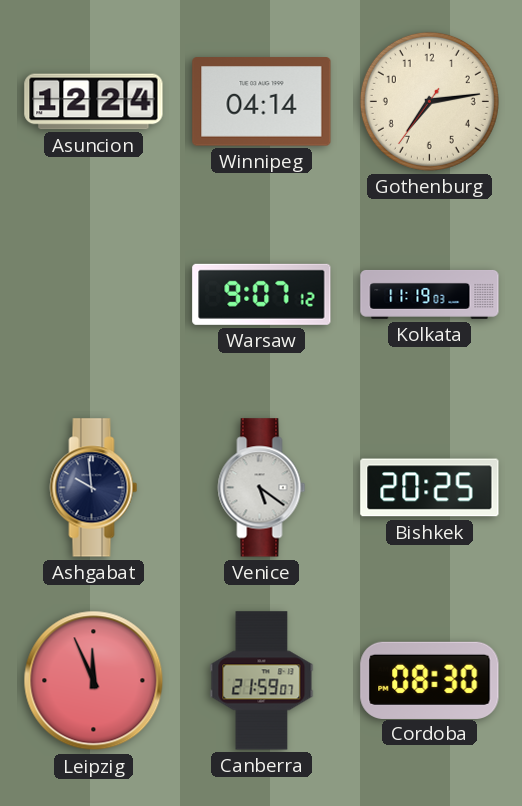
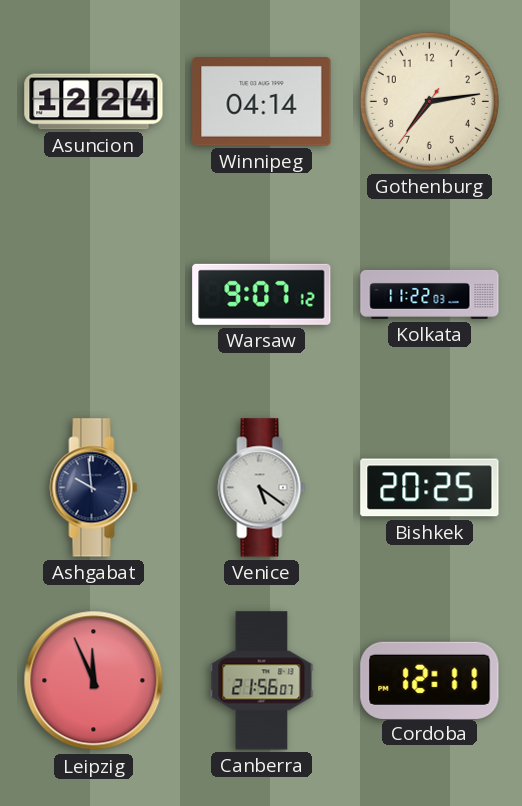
Kolkata: 11:19 -> 11:22
Canberra: 21:59 -> 21:56
Cordoba: 08:30 -> 12:11
